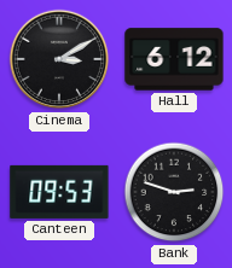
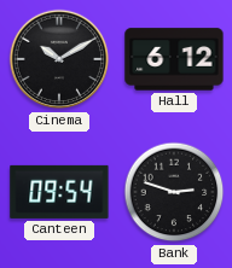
Cinema: 3:10 -> 10:10
Canteen: 09:53 -> 09:54
